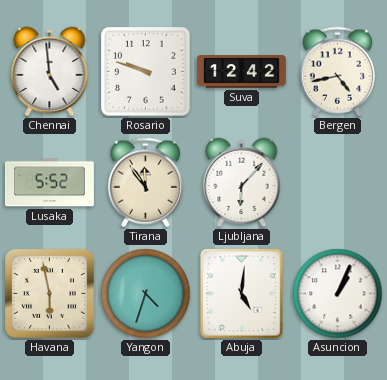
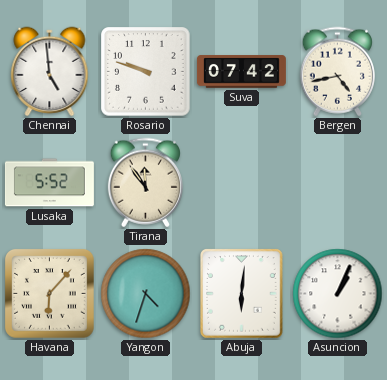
Suva: 12:42 -> 07:42
Ljubljana: 6:07 -> none
Havana: 5:58 -> 6:07
Abuja: 5:01 -> 6:01
